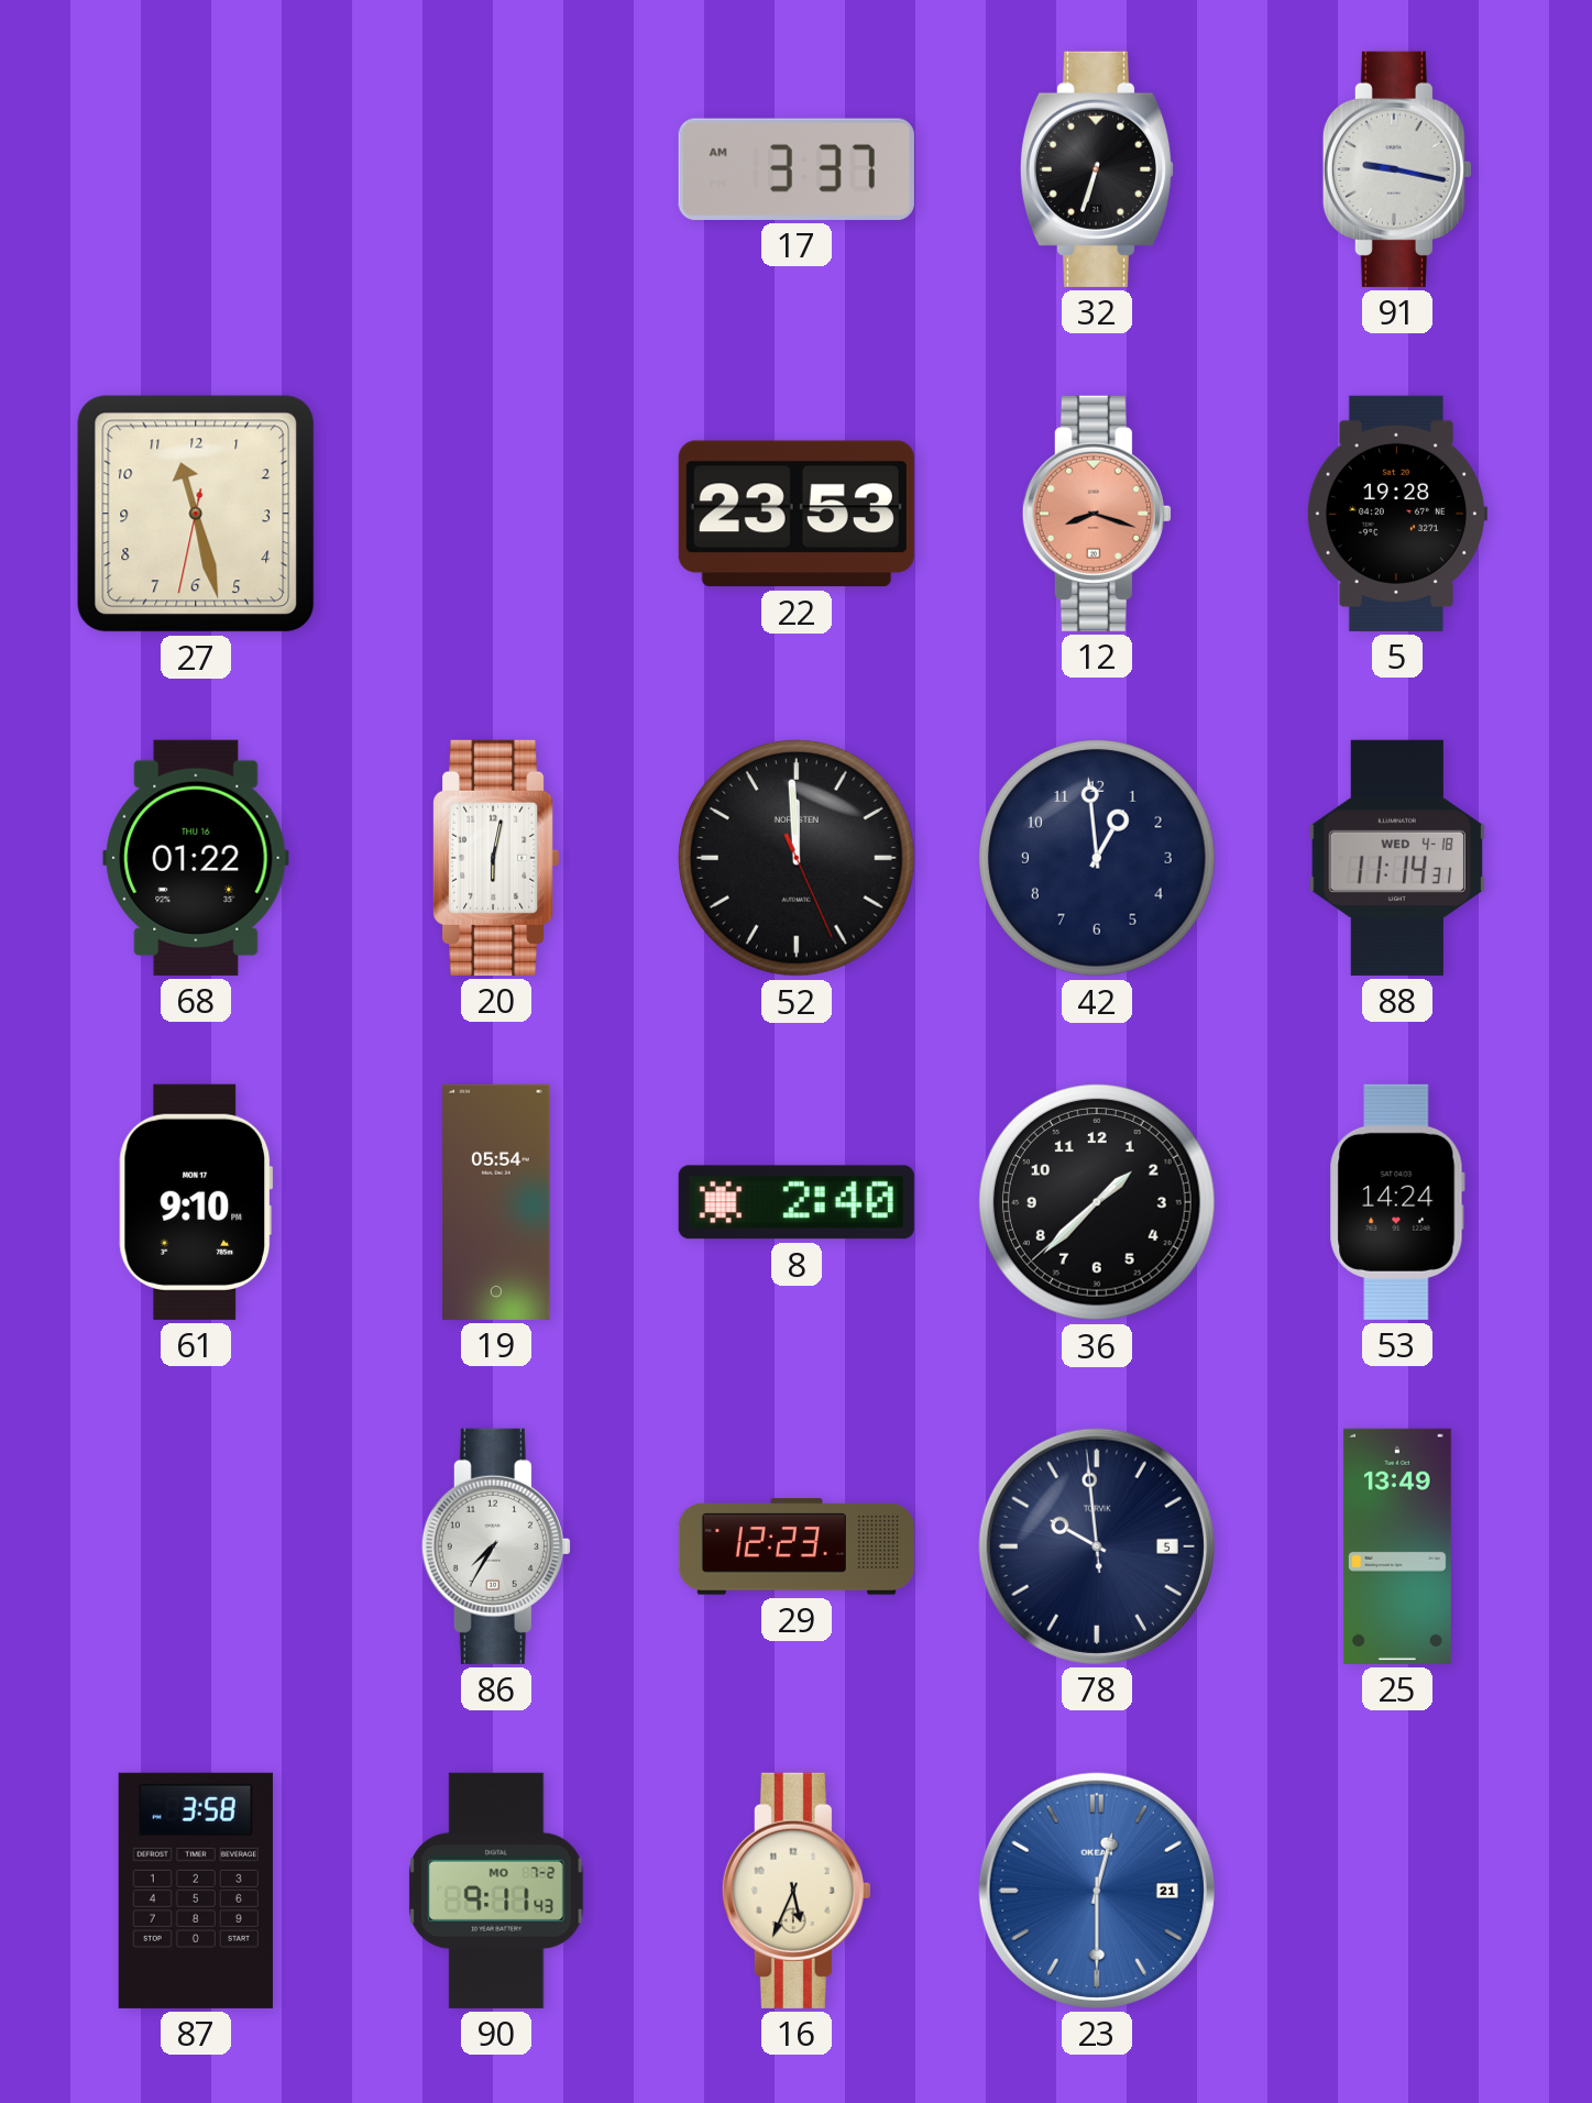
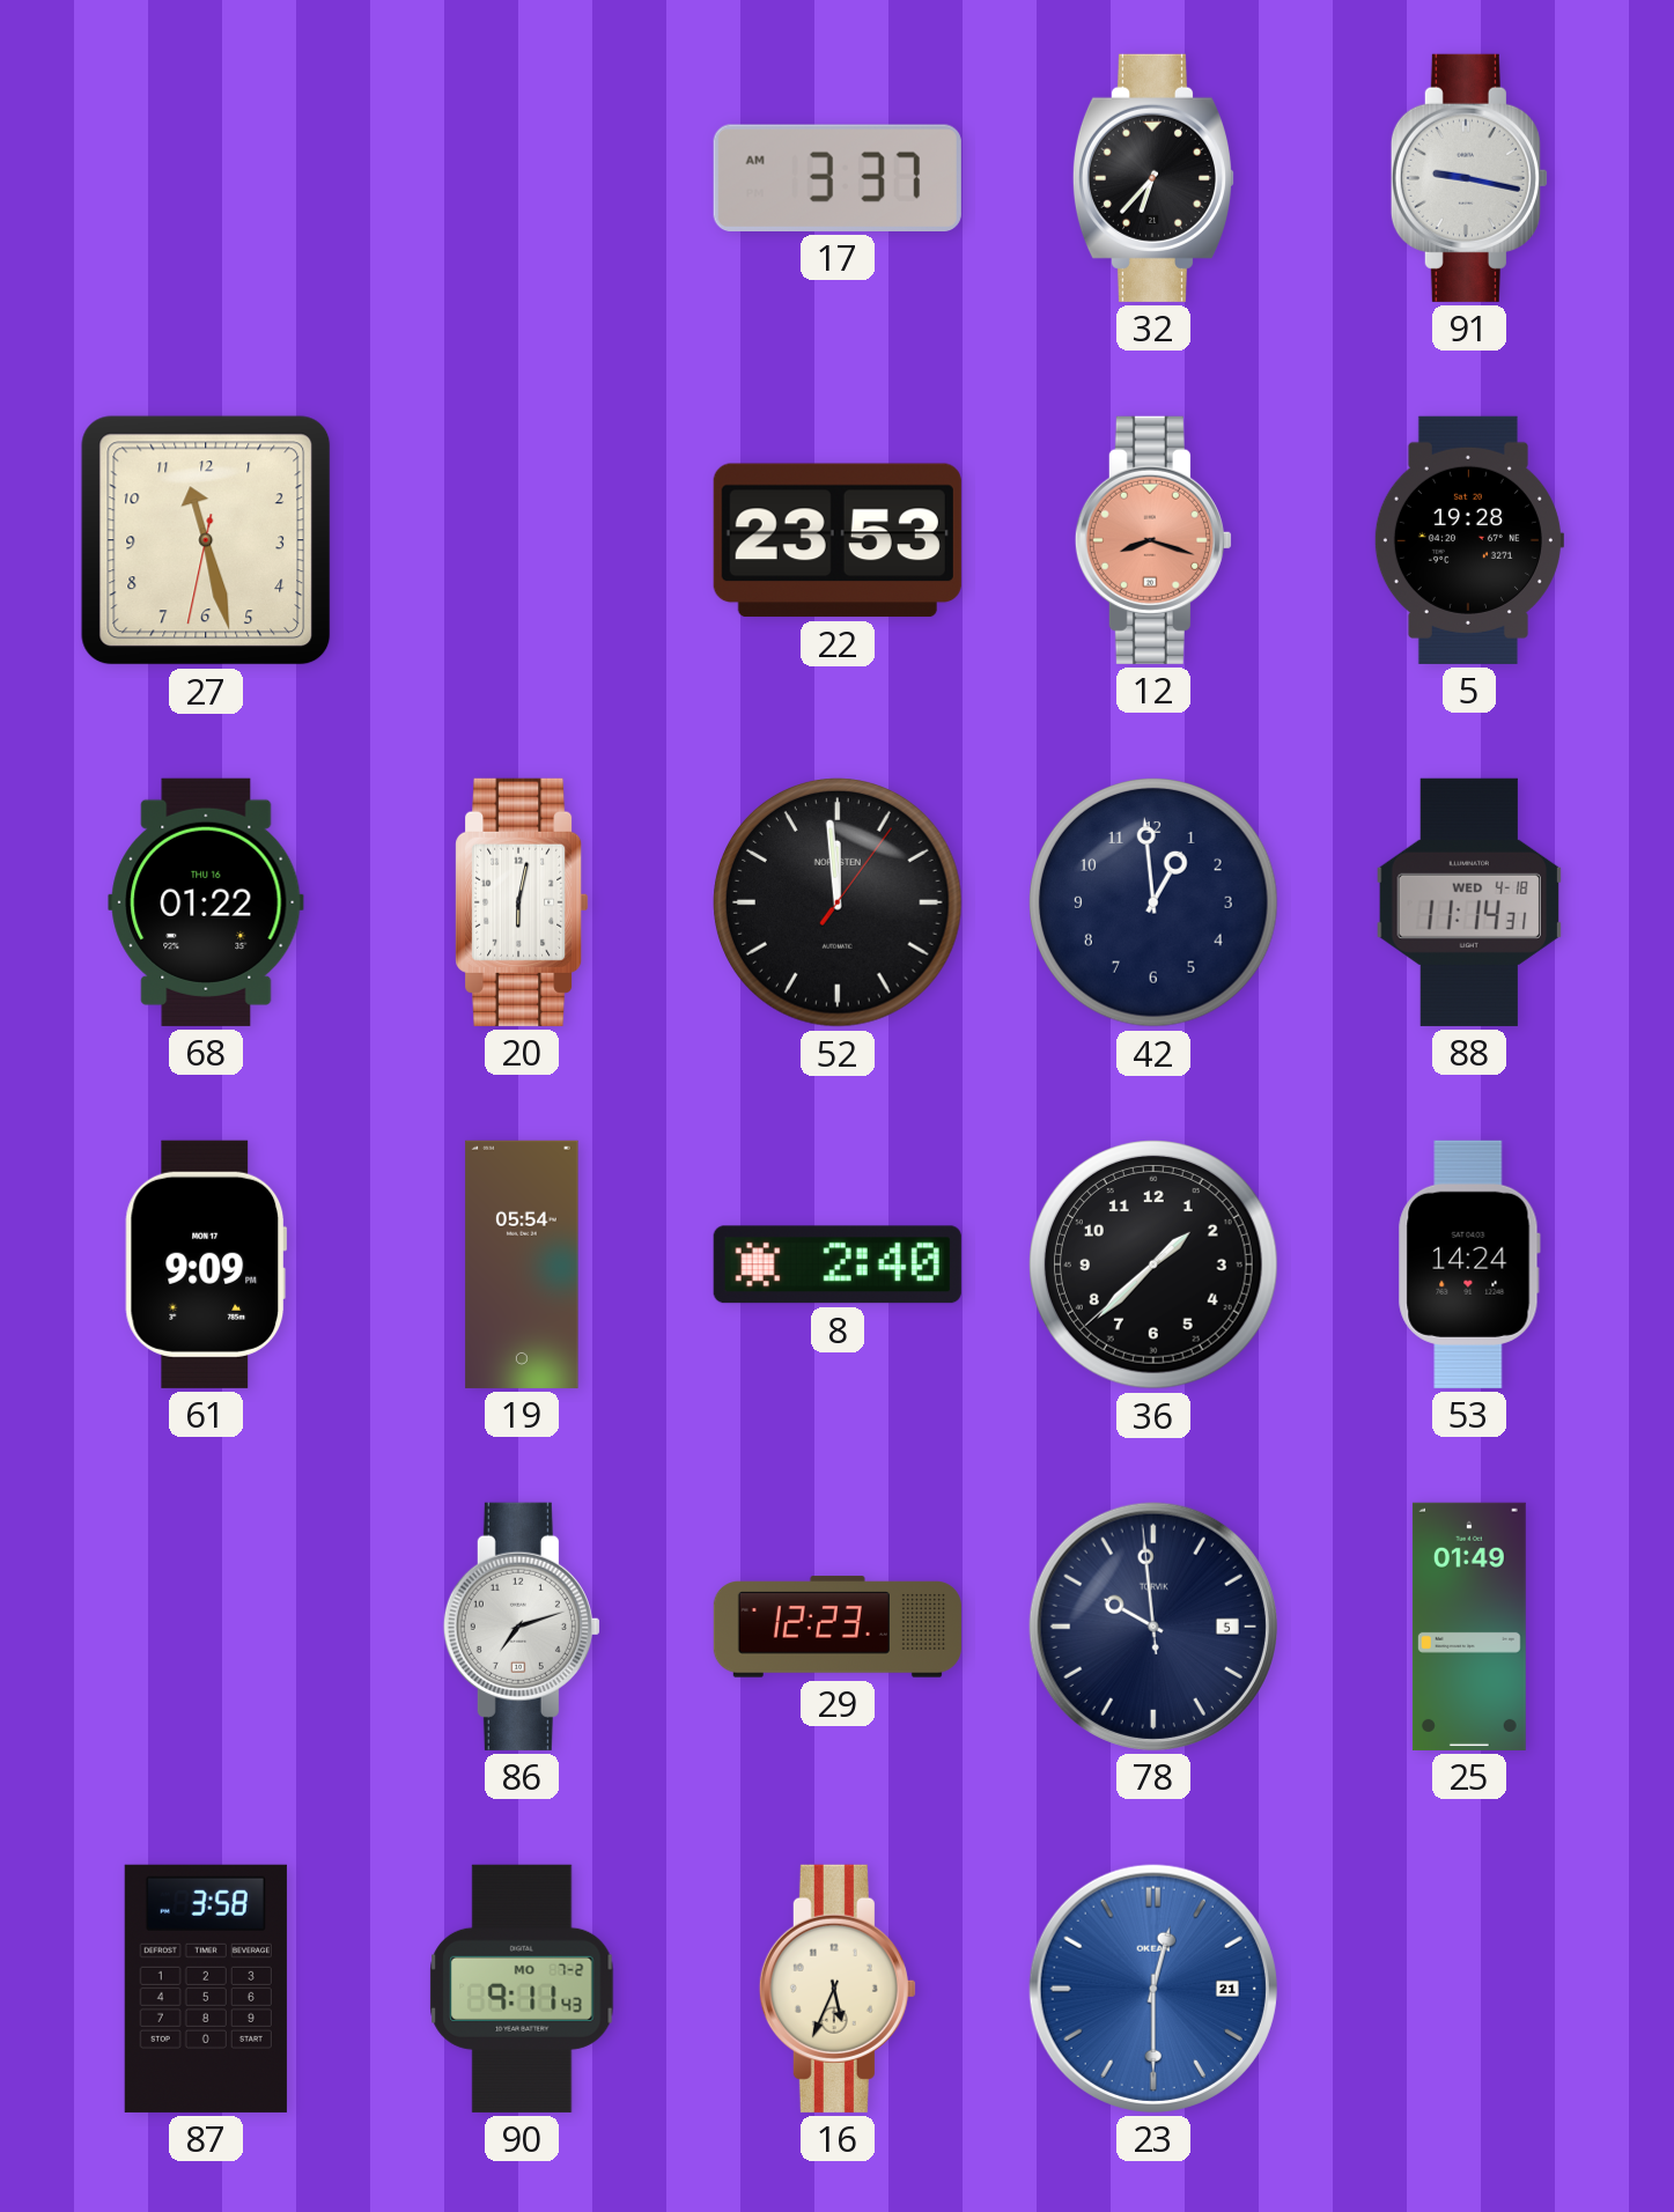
32: 6:33 -> 6:37
52: 11:59:26 -> 11:59:06
61: 9:10 -> 9:09
86: 7:35 -> 7:12
25: 13:49 -> 01:49
